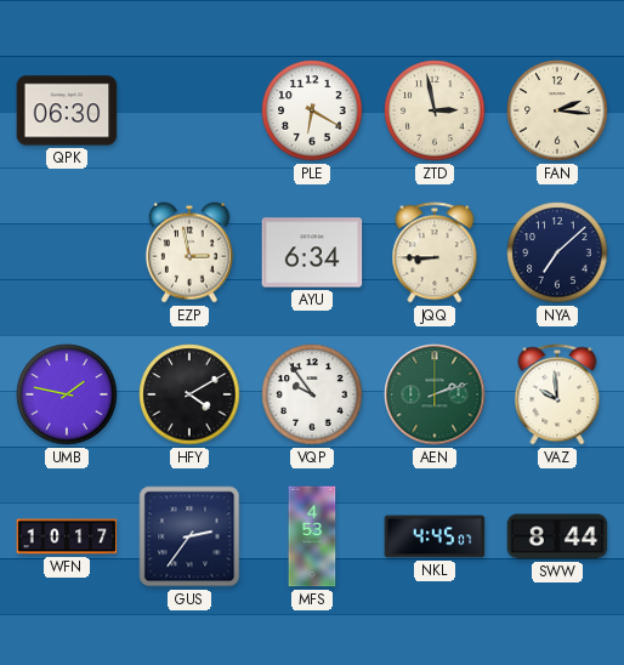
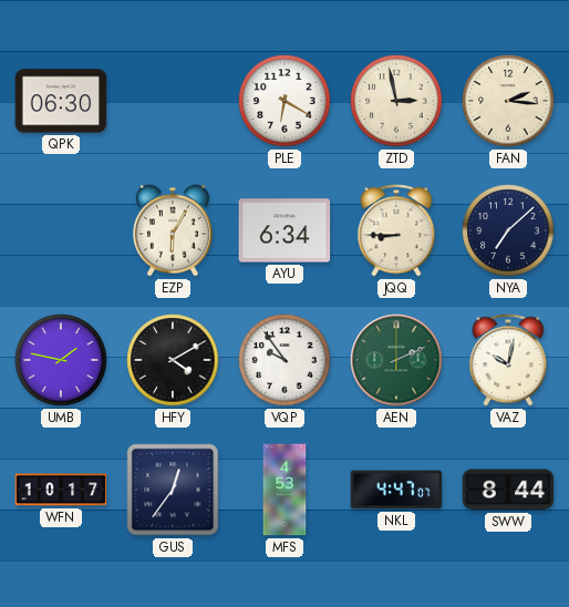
EZP: 2:58 -> 6:05
AEN: 2:12 -> 2:11
VAZ: 9:59 -> 10:02
GUS: 2:36 -> 12:36
NKL: 4:45 -> 4:47
